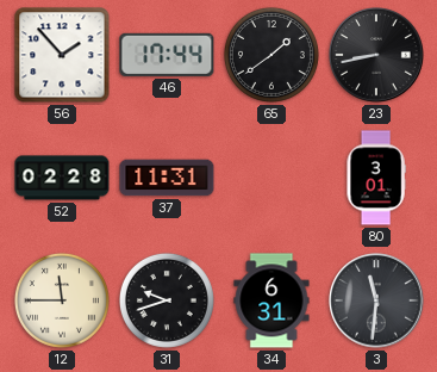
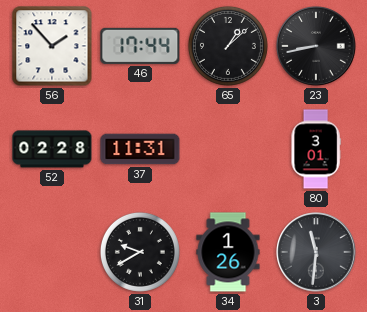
65: 1:39 -> 1:08
12: 11:45 -> none
31: 9:42 -> 9:40
34: 6:31 -> 1:26
